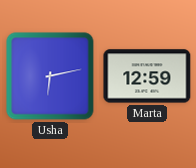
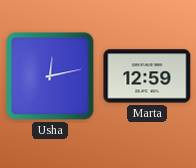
Usha: 6:13 -> 12:13
